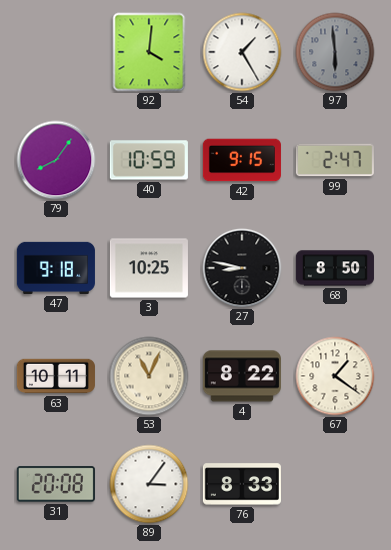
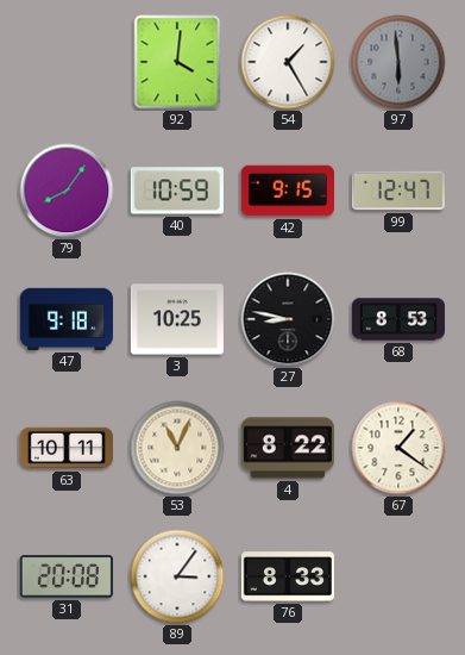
99: 2:47 -> 12:47
68: 8:50 -> 8:53
